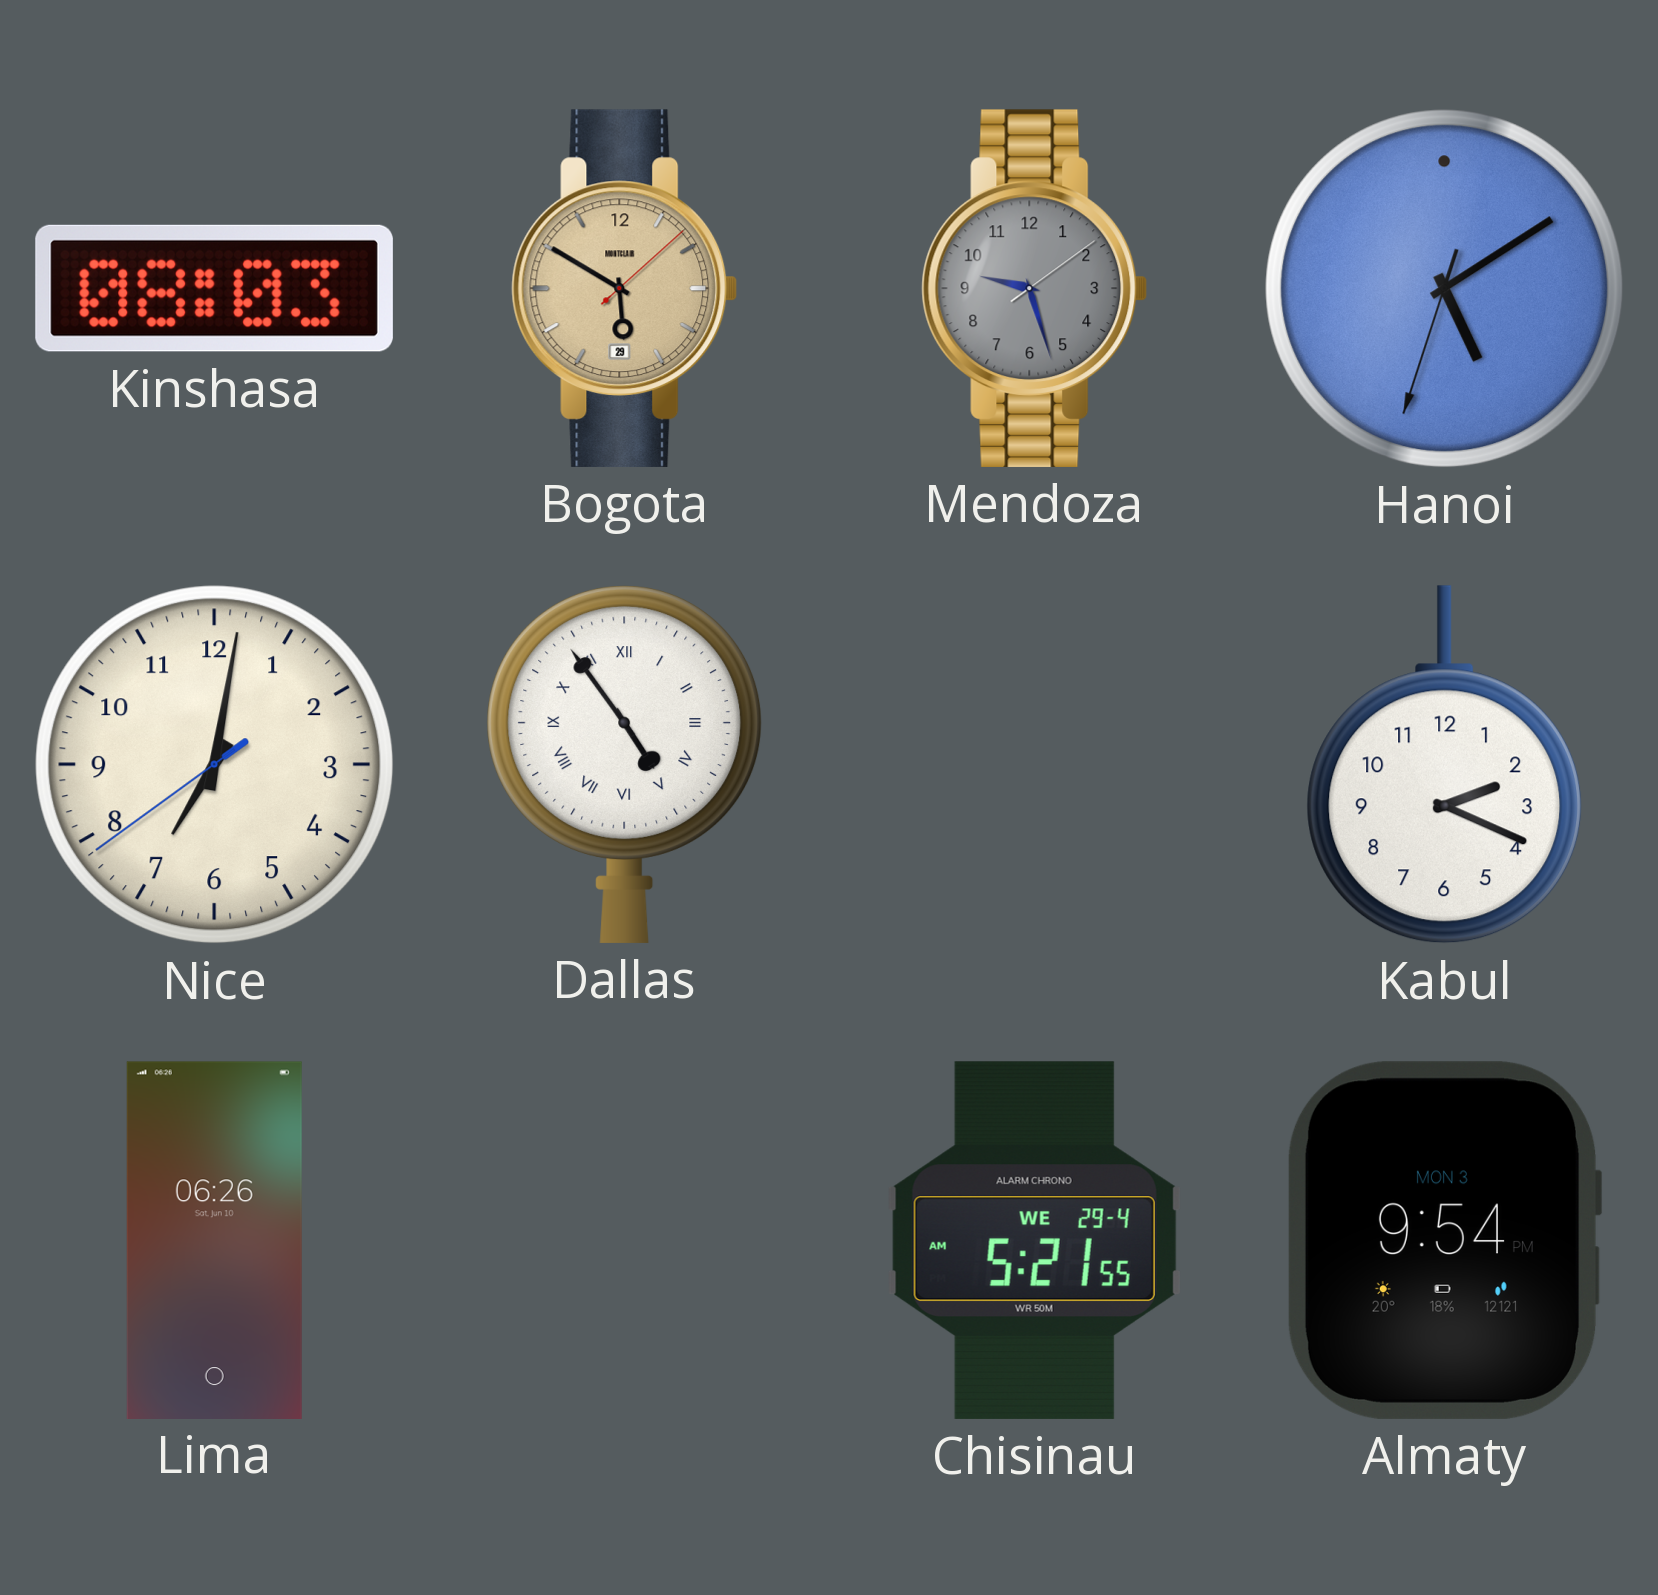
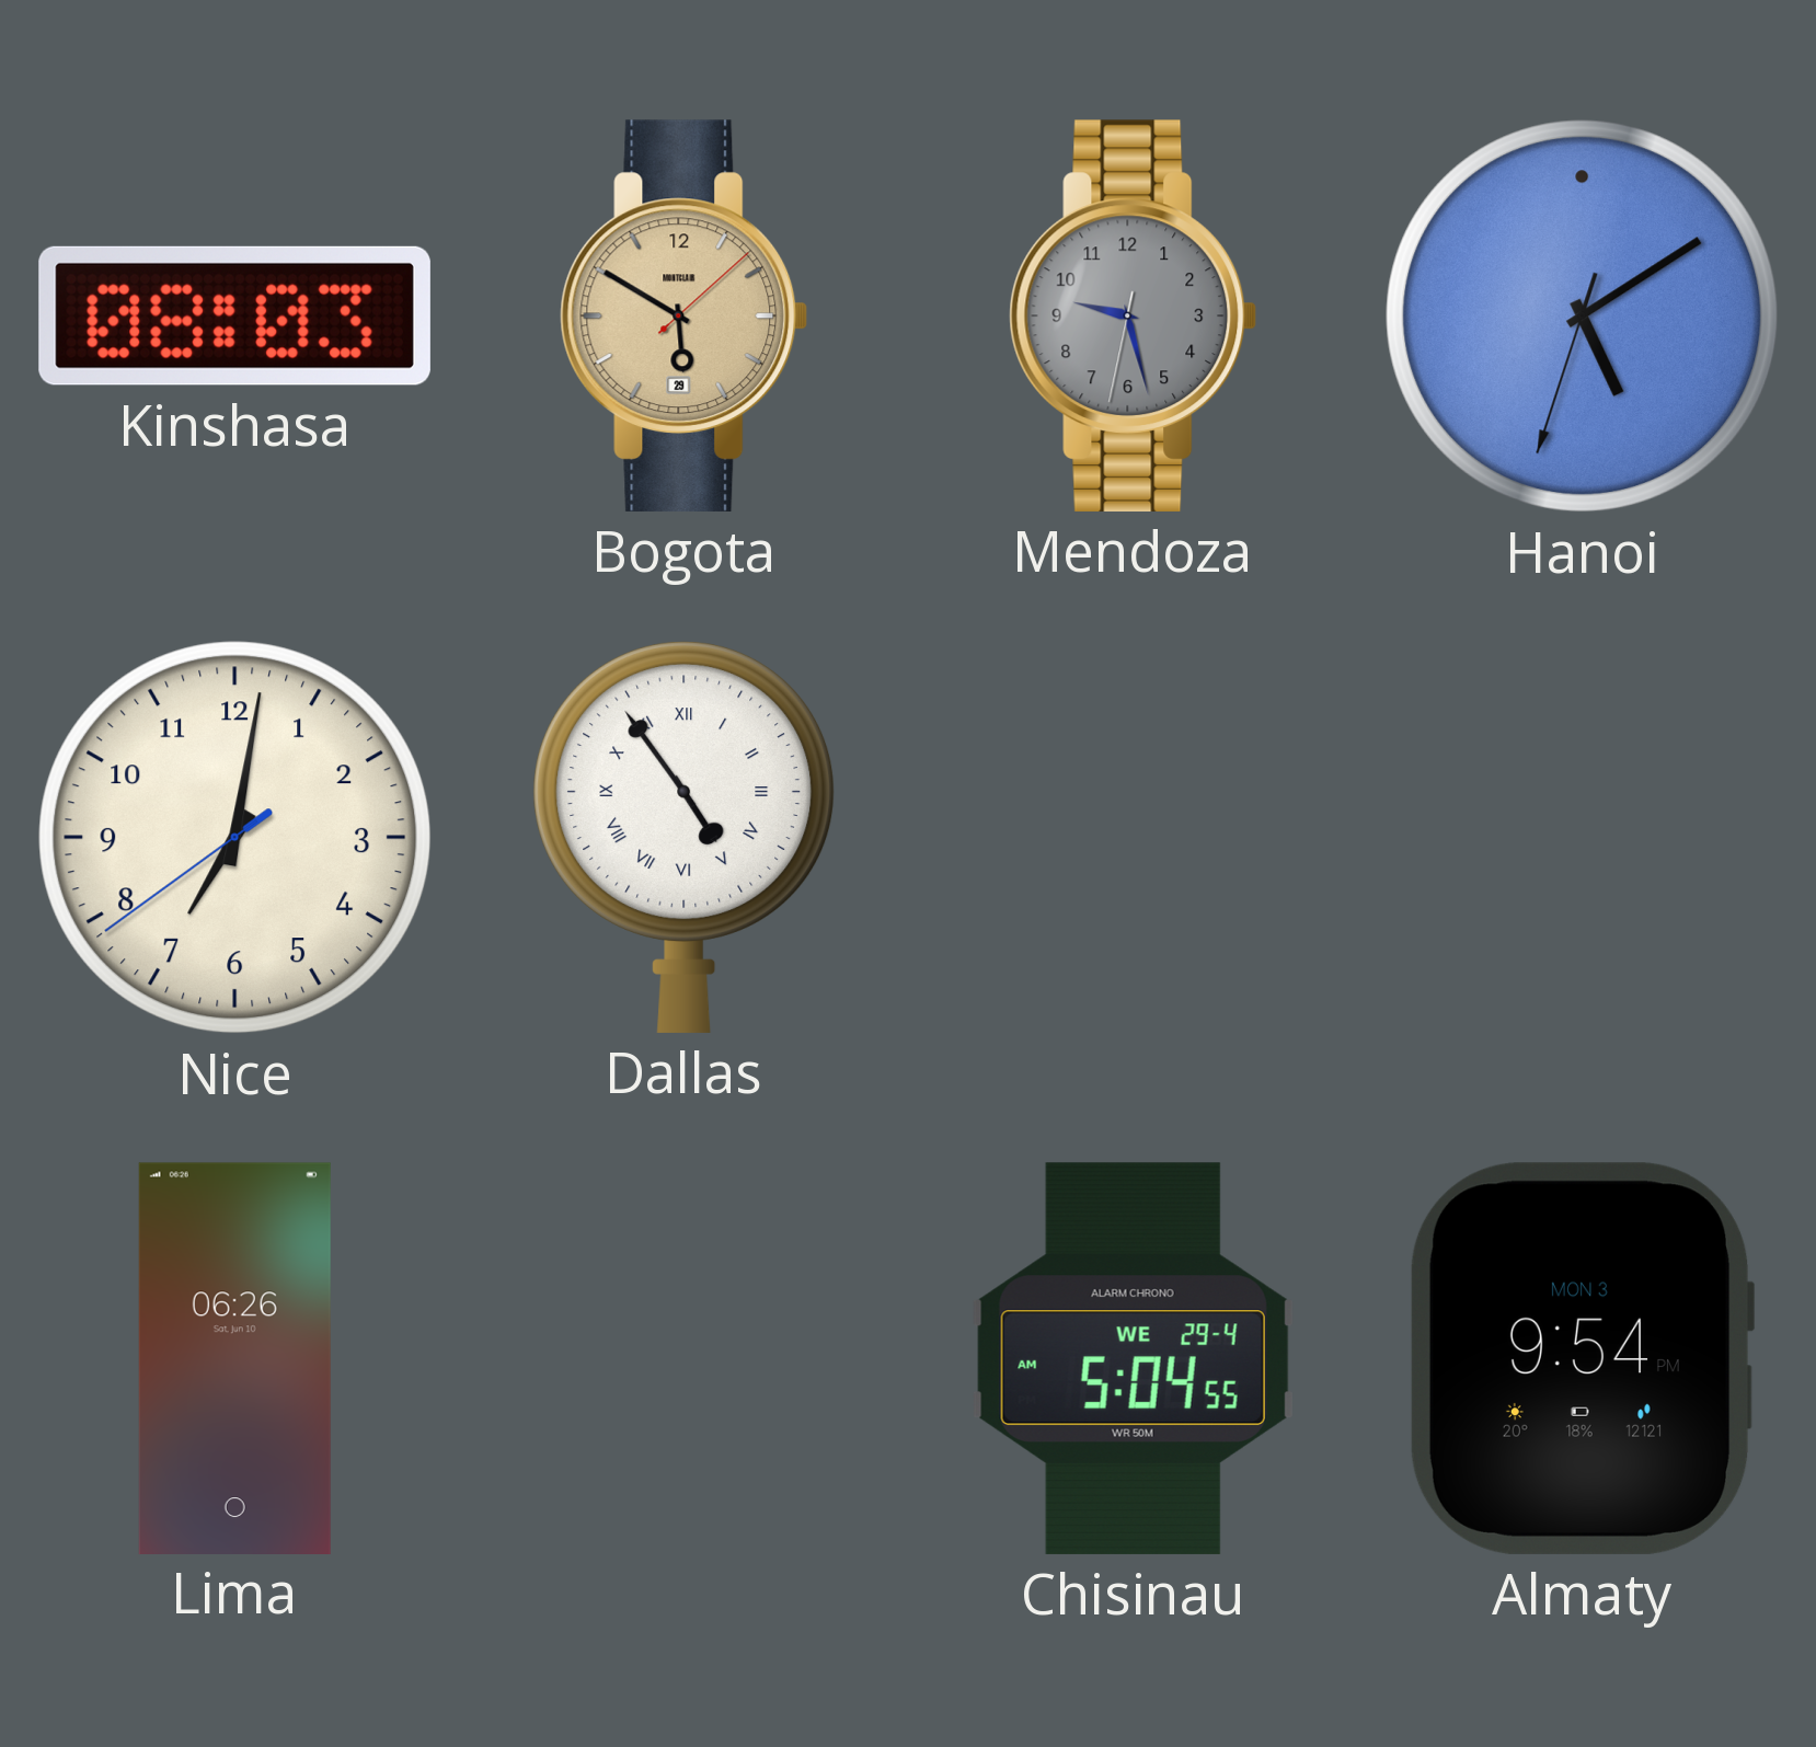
Mendoza: 9:27:09 -> 9:27:32
Kabul: 2:19 -> none
Chisinau: 5:21 -> 5:04
